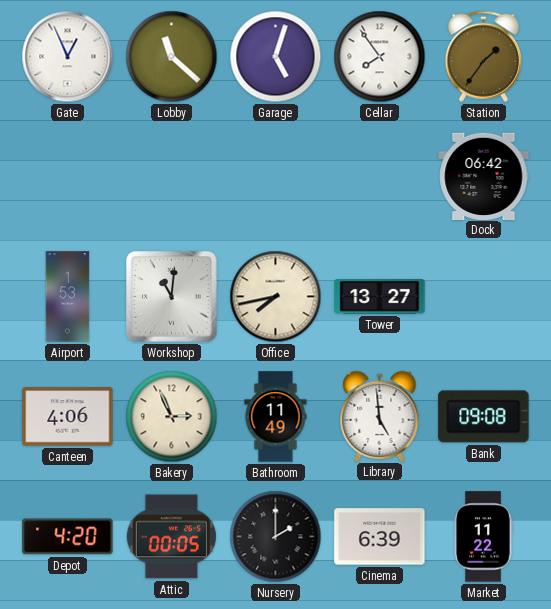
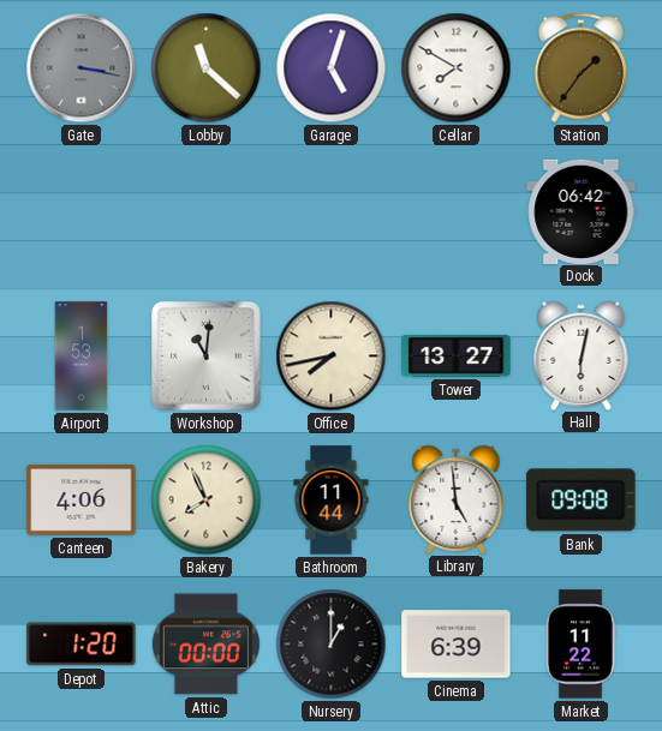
Gate: 12:56 -> 3:17
Gate dial: white -> grey
Cellar: 7:54 -> 7:50
Hall: none -> 6:02
Bakery: 2:56 -> 7:56
Bathroom: 11:49 -> 11:44
Depot: 4:20 -> 1:20
Attic: 00:05 -> 00:00
Nursery: 2:00 -> 1:00
